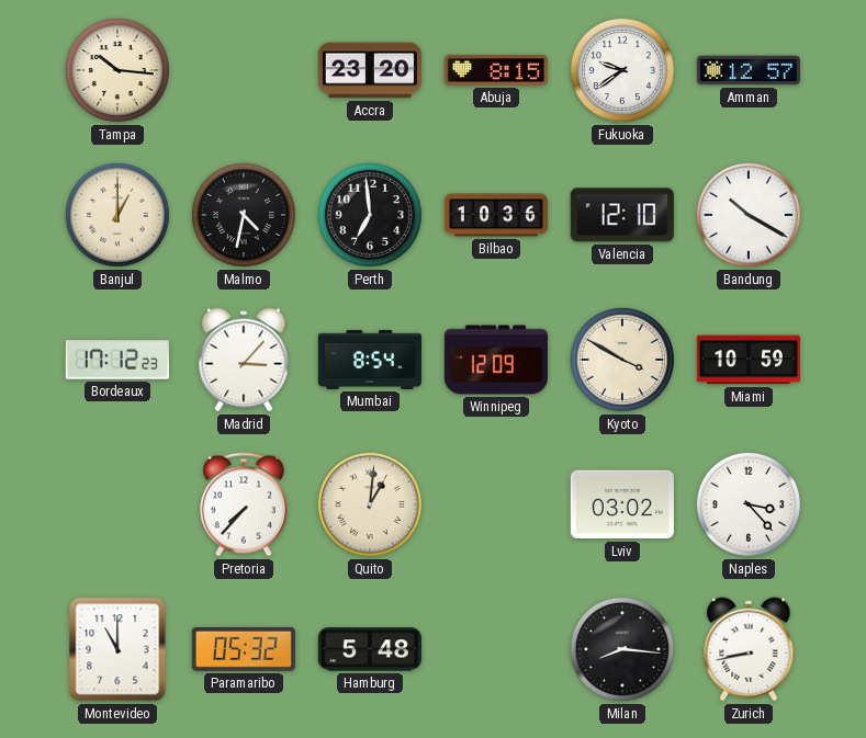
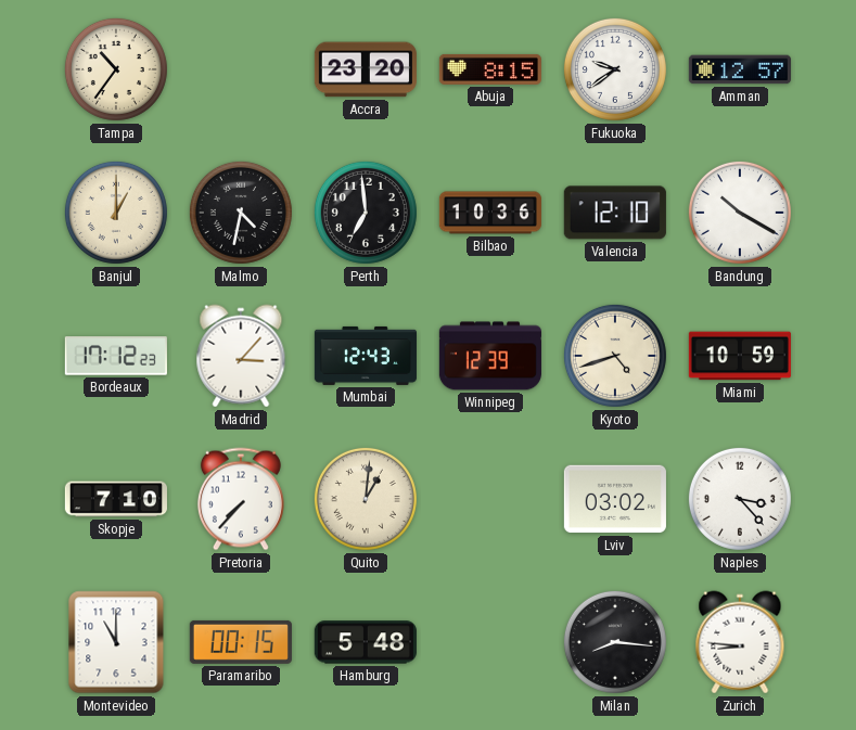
Tampa: 10:16 -> 10:36
Mumbai: 8:54 -> 12:43
Winnipeg: 12:09 -> 12:39
Kyoto: 3:50 -> 4:42
Skopje: none -> 7:10
Paramaribo: 05:32 -> 00:15
Zurich: 8:43 -> 8:46
